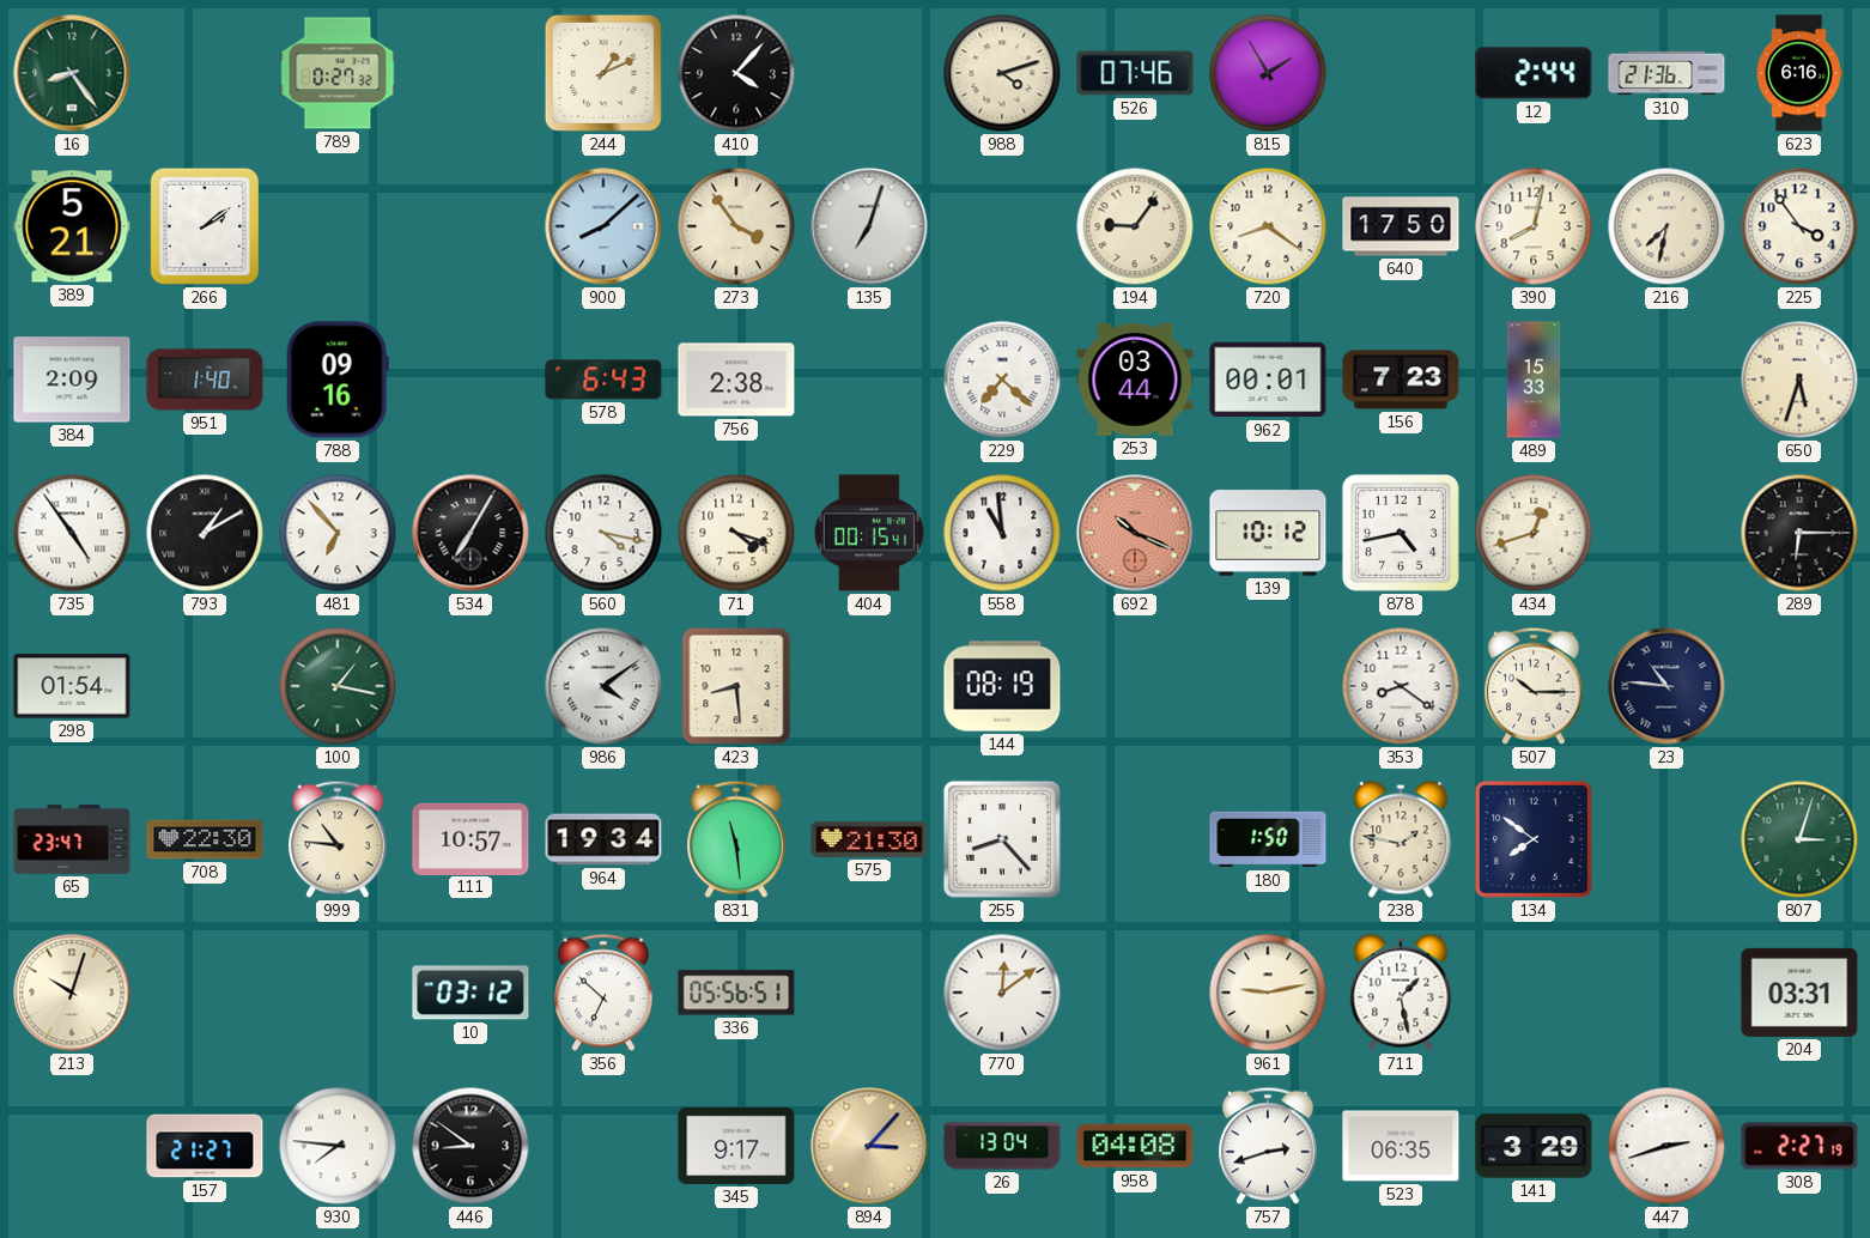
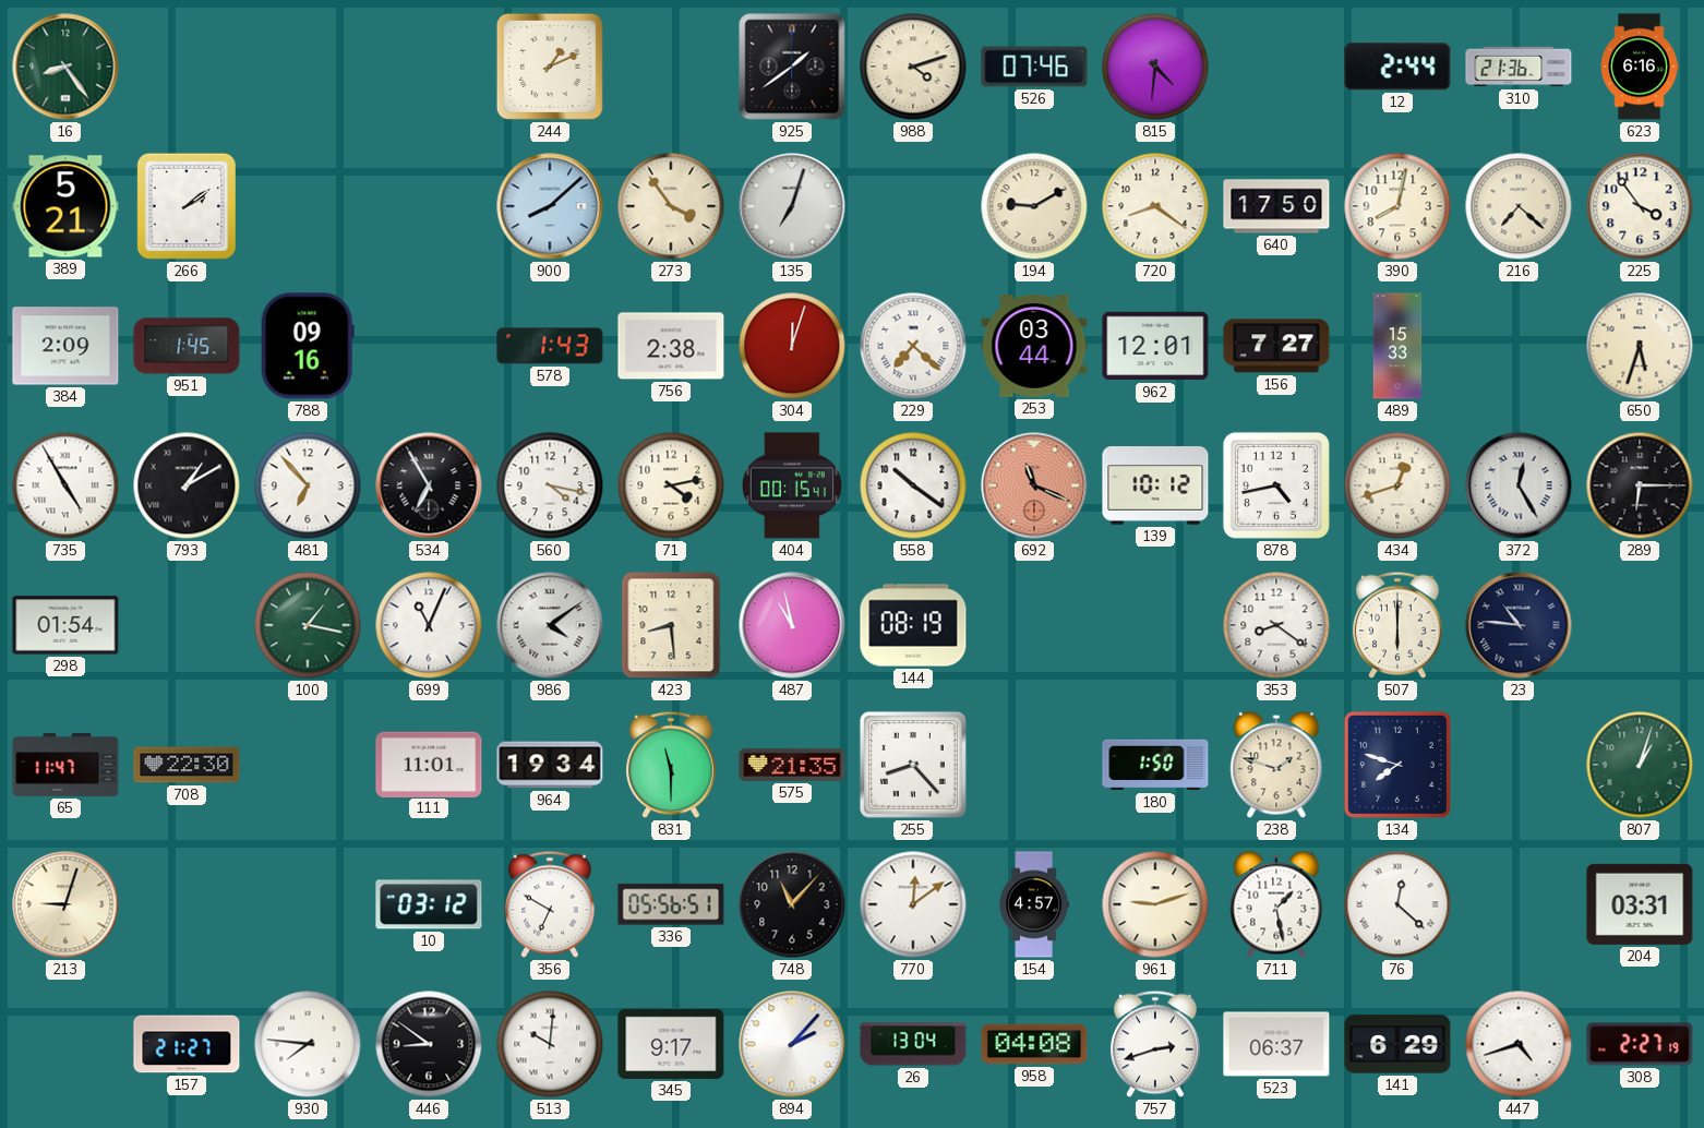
789: 0:27 -> none
410: 4:07 -> none
925: none -> 1:39
815: 1:55 -> 4:31
194: 9:06 -> 9:10
216: 7:32 -> 7:22
951: 1:40 -> 1:45
578: 6:43 -> 1:43
304: none -> 12:03
962: 00:01 -> 12:01
156: 7:23 -> 7:27
735: 4:54 -> 4:55
534: 7:05 -> 6:55
71: 4:18 -> 4:13
558: 10:59 -> 10:21
692: 10:19 -> 11:19
372: none -> 12:25
699: none -> 11:04
487: none -> 10:58
507: 10:15 -> 6:00
65: 23:47 -> 11:47
999: 10:46 -> none
111: 10:57 -> 11:01
831: 11:29 -> 11:30
575: 21:30 -> 21:35
238: 1:47 -> 1:48
134: 7:51 -> 7:48
807: 3:03 -> 1:03
213: 10:03 -> 9:03
356: 6:52 -> 6:50
748: none -> 11:07
154: none -> 4:57
961: 9:13 -> 9:12
76: none -> 12:22
513: none -> 10:01
894: 3:07 -> 2:07
894 dial: champagne -> white
523: 06:35 -> 06:37
141: 3:29 -> 6:29
447: 2:42 -> 4:42
